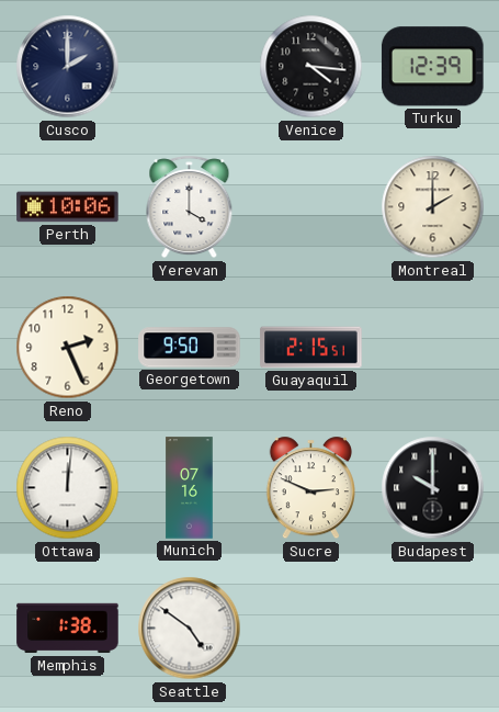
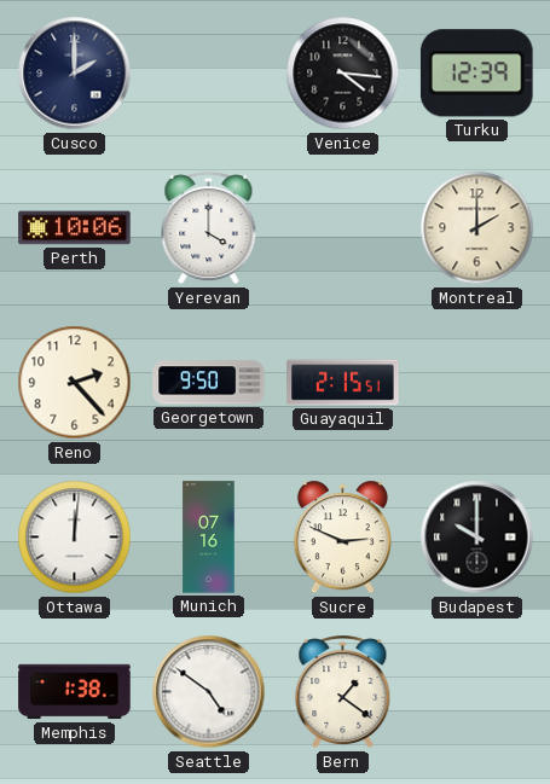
Reno: 2:26 -> 2:23
Bern: none -> 1:21
